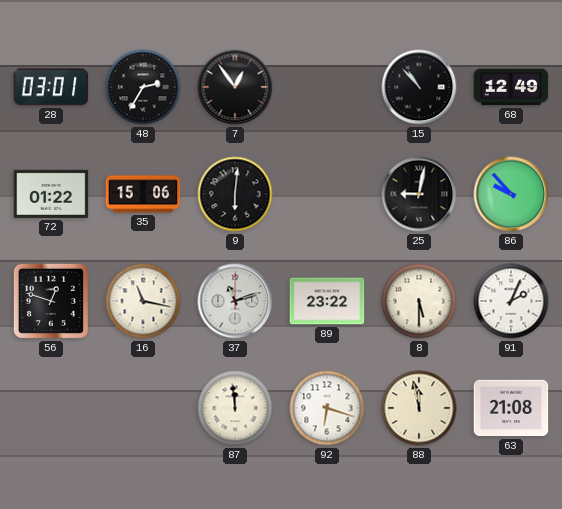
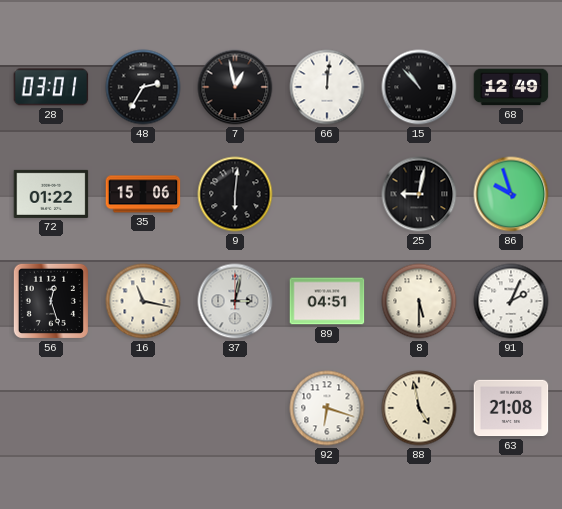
7: 12:54 -> 12:58
66: none -> 12:01
86: 9:53 -> 9:57
56: 12:48 -> 12:27
37: 11:12 -> 3:02
89: 23:22 -> 04:51
87: 11:59 -> none
88: 11:58 -> 4:58
